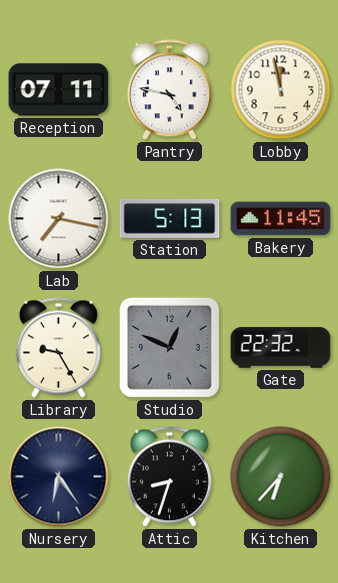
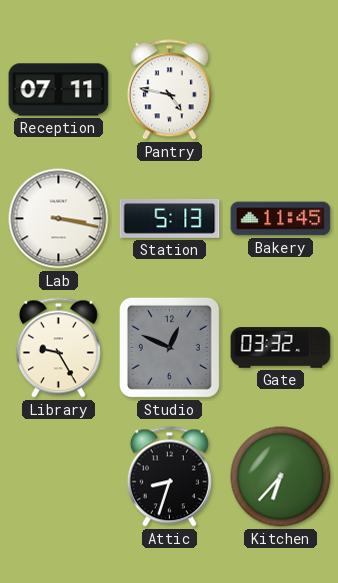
Lobby: 11:58 -> none
Lab: 7:17 -> 3:17
Gate: 22:32 -> 03:32
Nursery: 6:24 -> none
